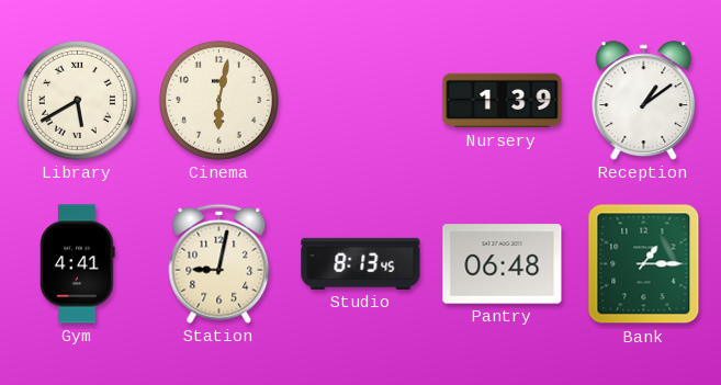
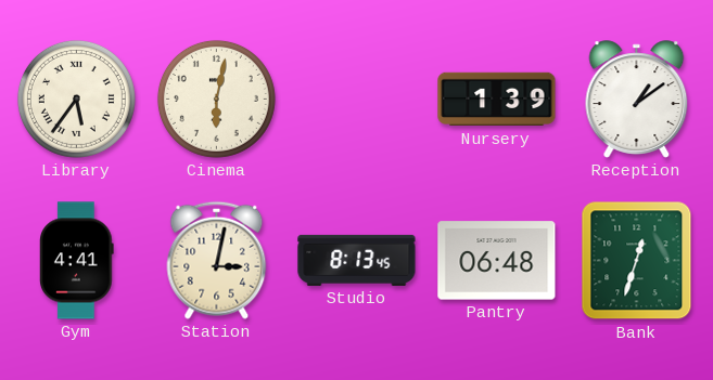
Library: 5:40 -> 5:36
Station: 9:02 -> 3:02
Bank: 1:15 -> 12:33
